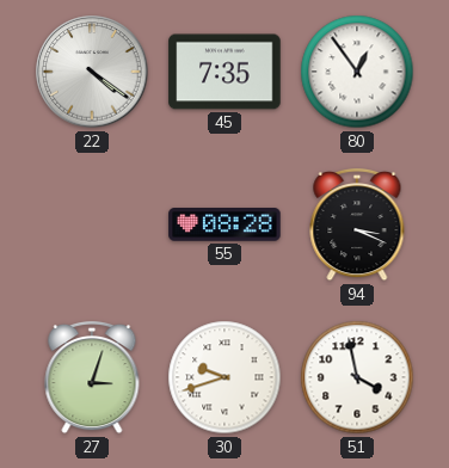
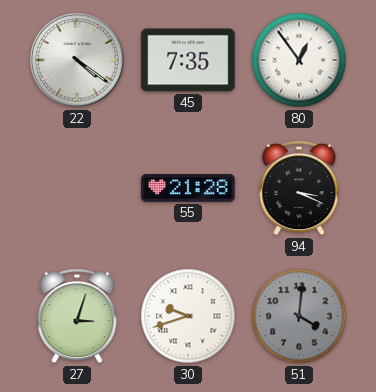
55: 08:28 -> 21:28
51: 3:58 -> 4:01
51 dial: white -> grey
